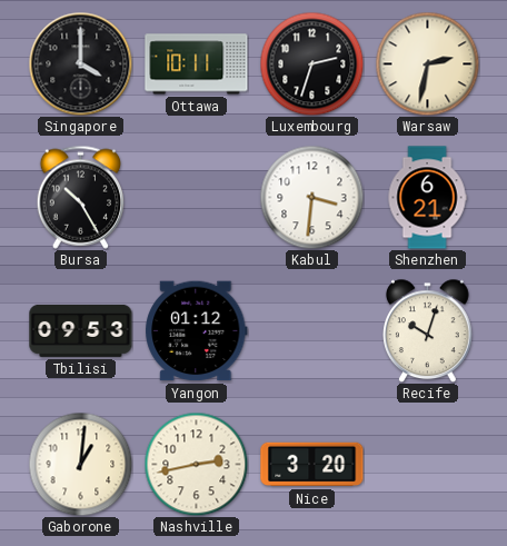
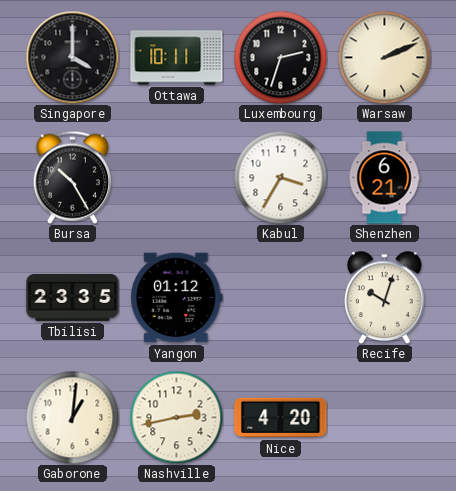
Warsaw: 2:32 -> 2:11
Kabul: 3:31 -> 3:35
Tbilisi: 09:53 -> 23:35
Nice: 3:20 -> 4:20
